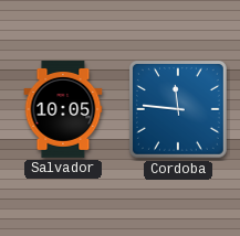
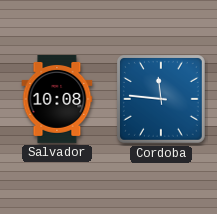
Salvador: 10:05 -> 10:08
